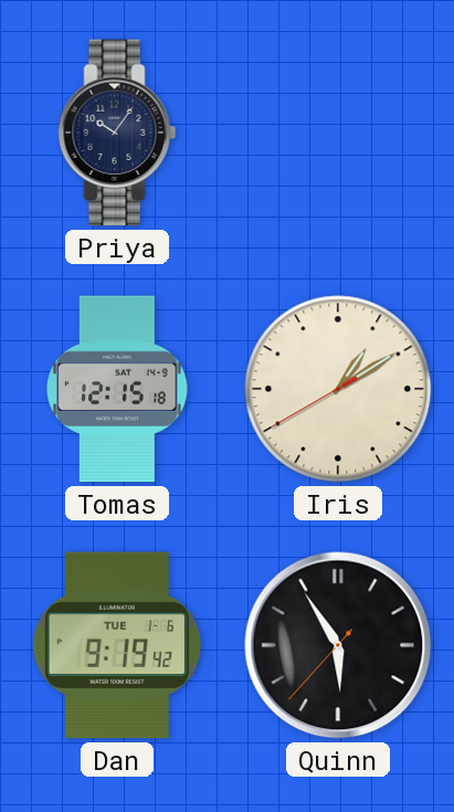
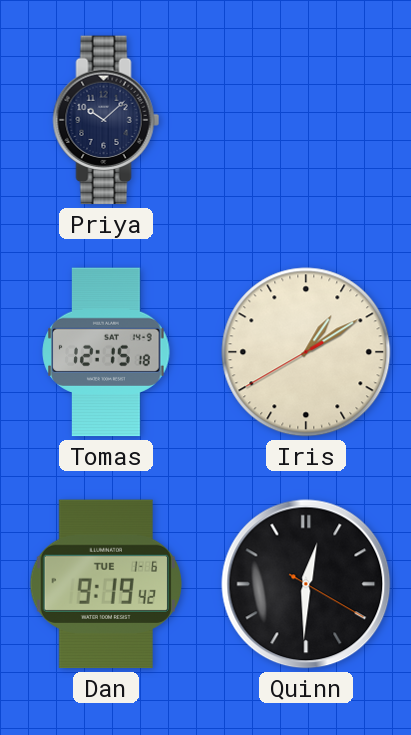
Priya: 10:06 -> 10:08
Quinn: 5:54 -> 12:30
